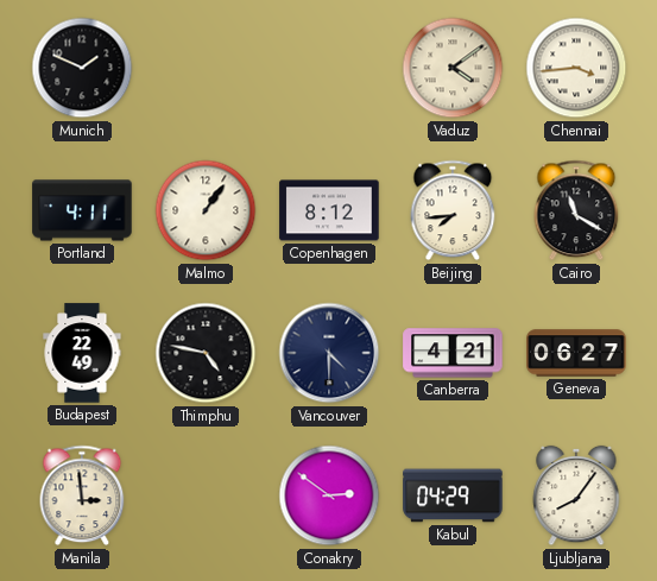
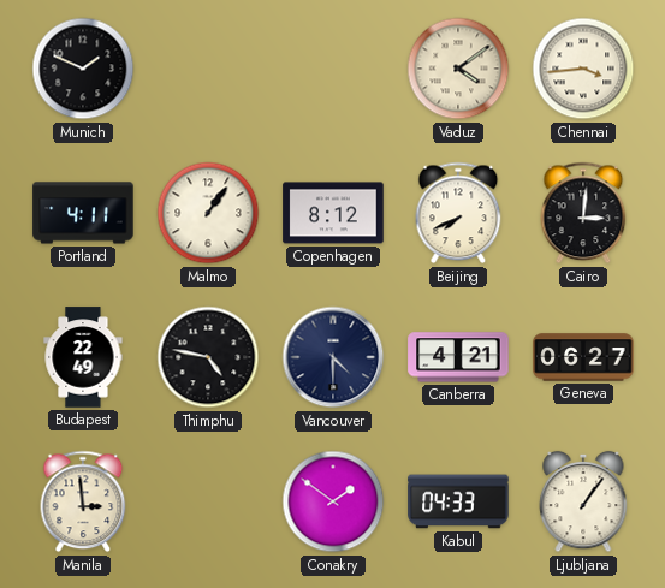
Beijing: 7:44 -> 7:41
Cairo: 11:20 -> 3:01
Conakry: 2:51 -> 1:51
Kabul: 04:29 -> 04:33
Ljubljana: 8:06 -> 1:06
